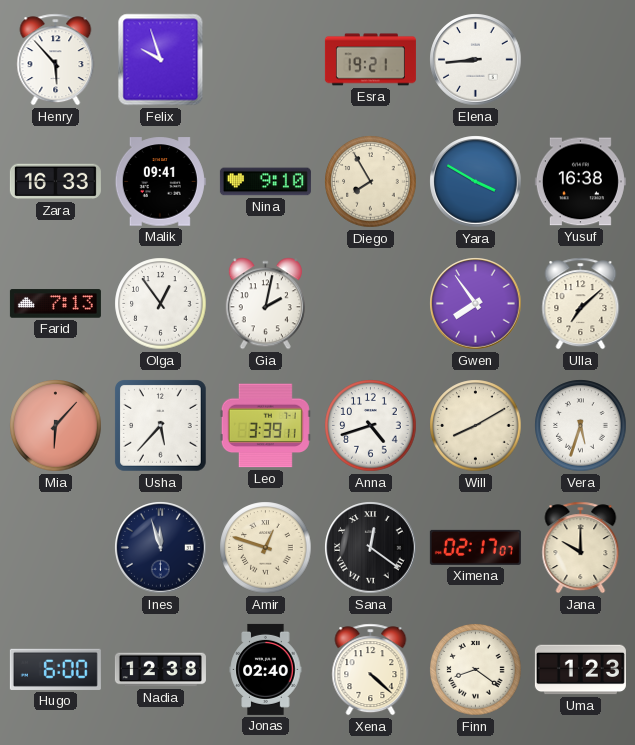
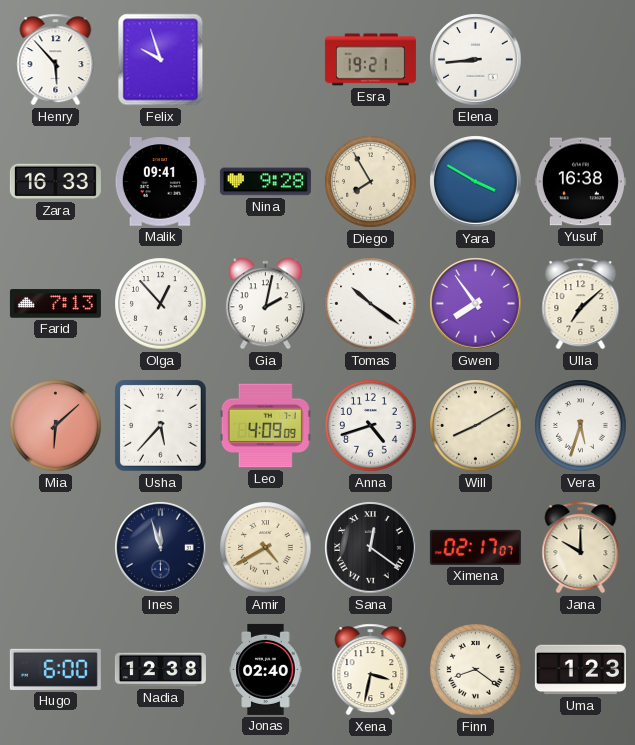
Nina: 9:10 -> 9:28
Olga: 12:54 -> 12:53
Tomas: none -> 10:21
Mia: 6:07 -> 6:08
Leo: 3:39 -> 4:09
Amir: 12:48 -> 4:40
Xena: 4:22 -> 3:32
